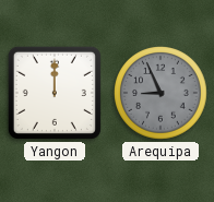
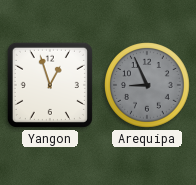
Yangon: 12:00 -> 12:57
